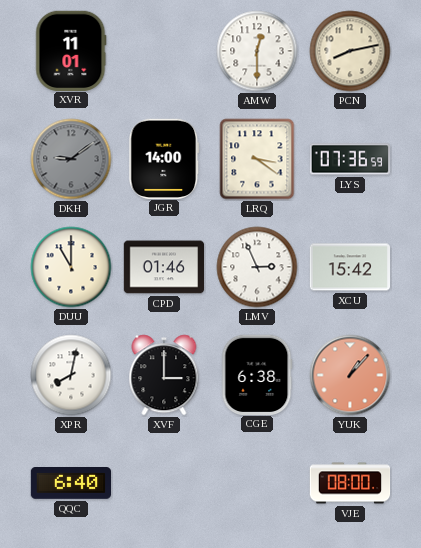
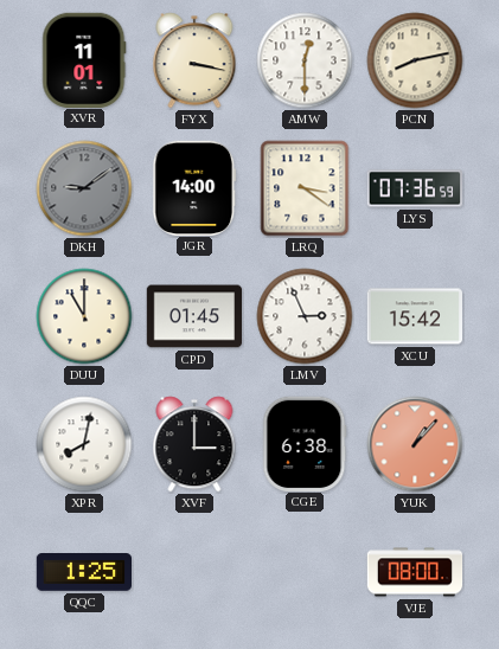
FYX: none -> 3:17
CPD: 01:46 -> 01:45
QQC: 6:40 -> 1:25
